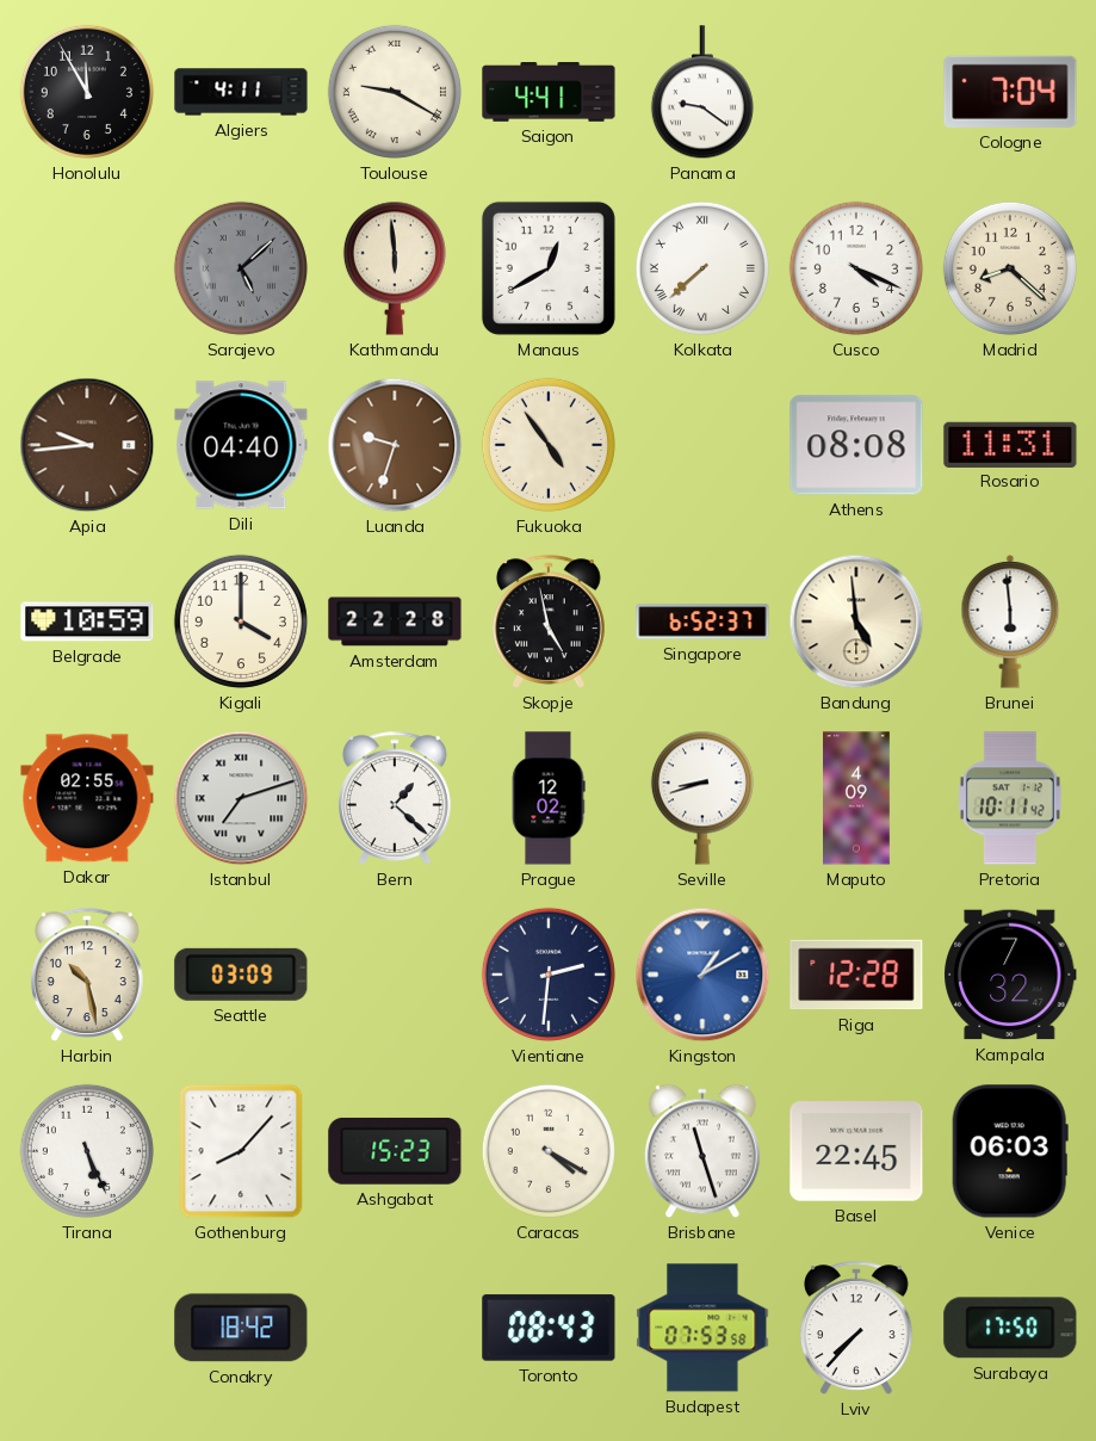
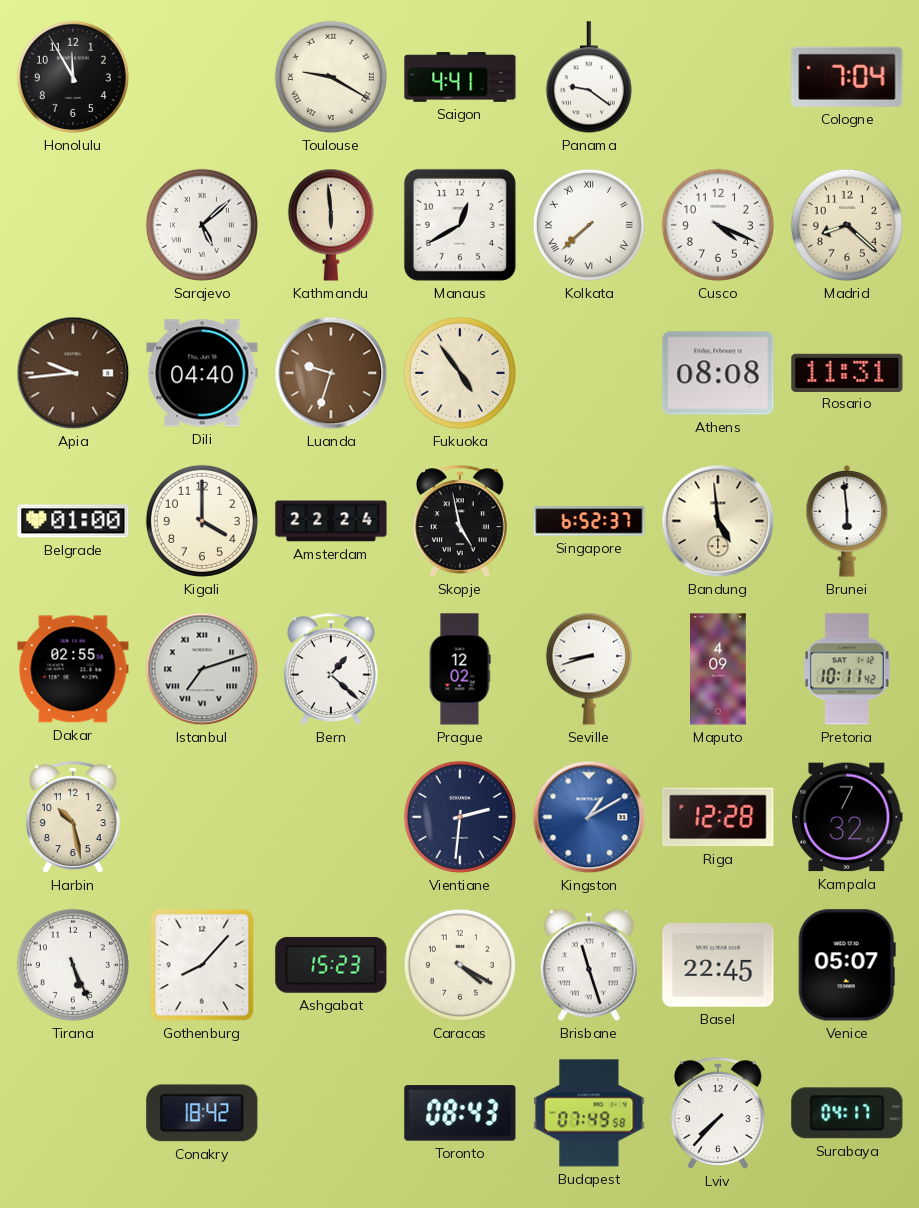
Algiers: 4:11 -> none
Sarajevo dial: grey -> white
Belgrade: 10:59 -> 01:00
Amsterdam: 22:28 -> 22:24
Seattle: 03:09 -> none
Venice: 06:03 -> 05:07
Budapest: 07:53 -> 07:49
Surabaya: 17:50 -> 04:17
